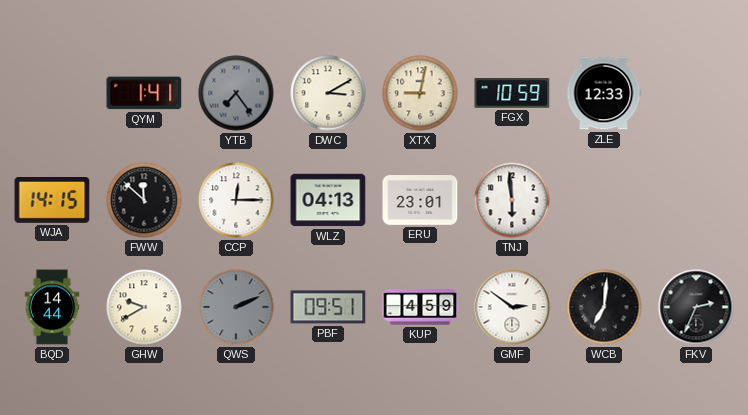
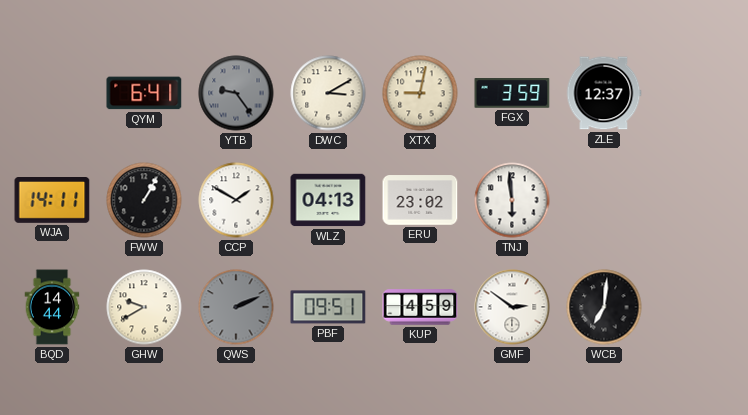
QYM: 1:41 -> 6:41
YTB: 7:24 -> 9:24
FGX: 10:59 -> 3:59
ZLE: 12:33 -> 12:37
WJA: 14:15 -> 14:11
FWW: 11:52 -> 1:05
CCP: 12:15 -> 1:50
ERU: 23:01 -> 23:02
FKV: 2:34 -> none
